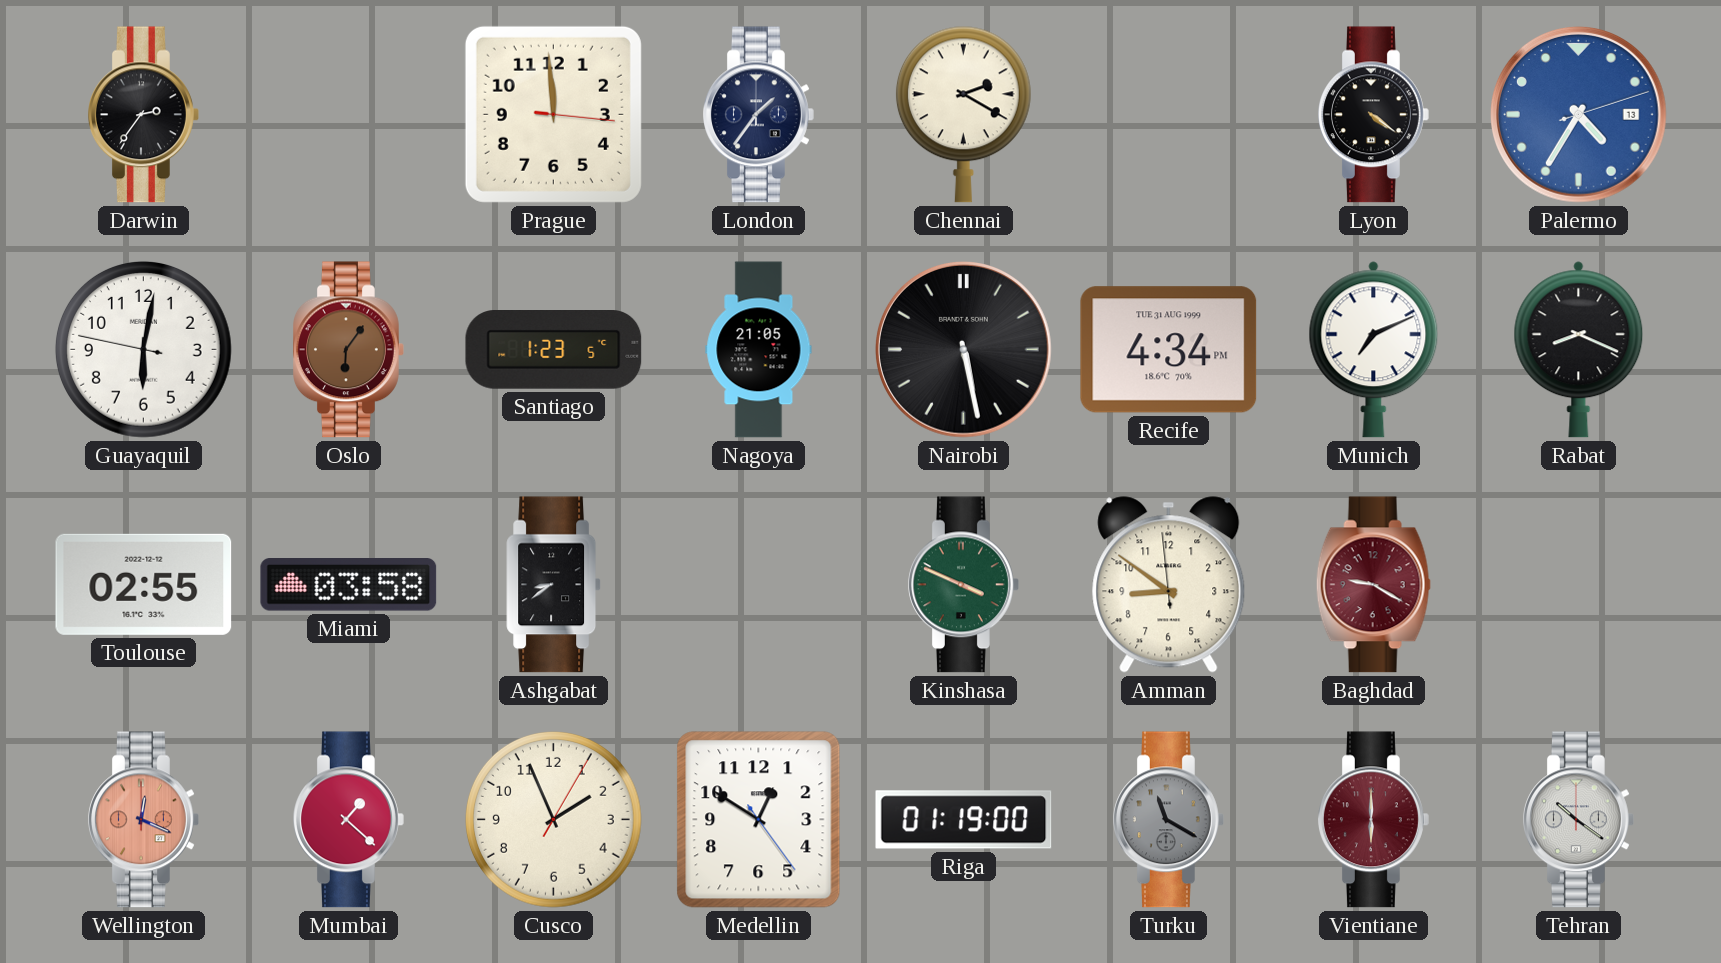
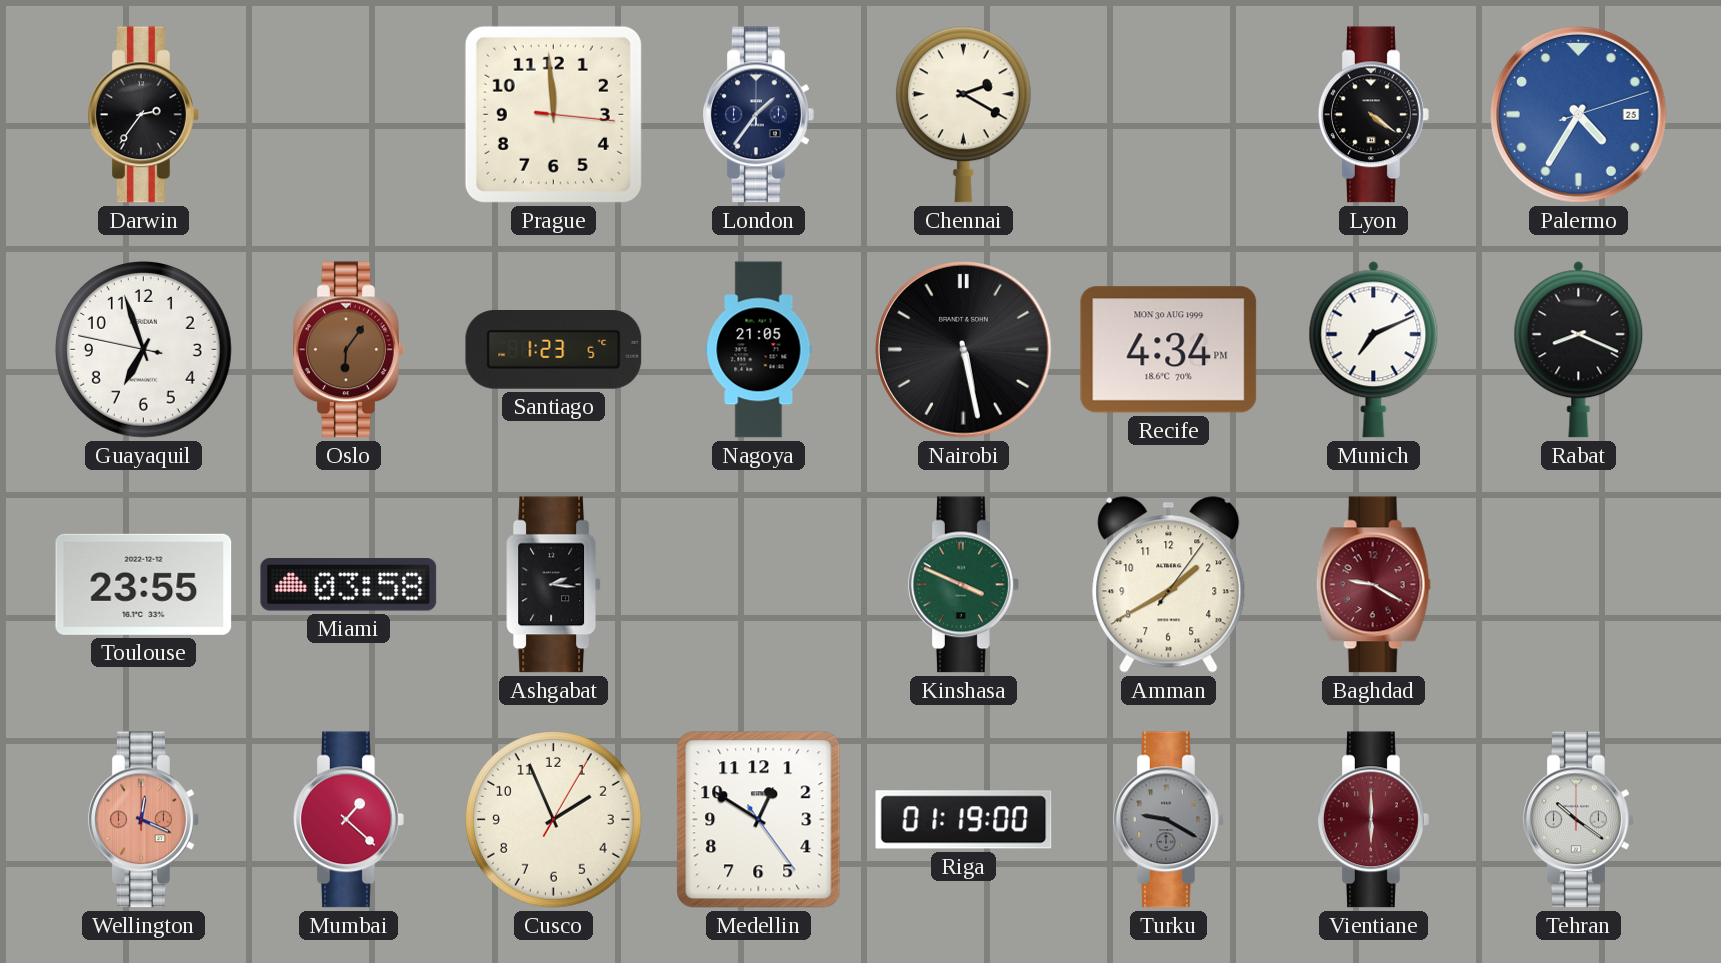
Palermo date: 13 -> 25
Guayaquil: 6:01 -> 6:56
Recife date: TUE 31 AUG 1999 -> MON 30 AUG 1999
Toulouse: 02:55 -> 23:55
Ashgabat: 8:39 -> 2:16
Amman: 8:50 -> 1:40
Turku: 11:20 -> 9:20
